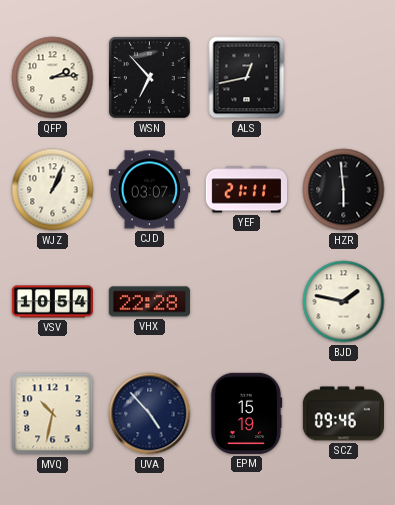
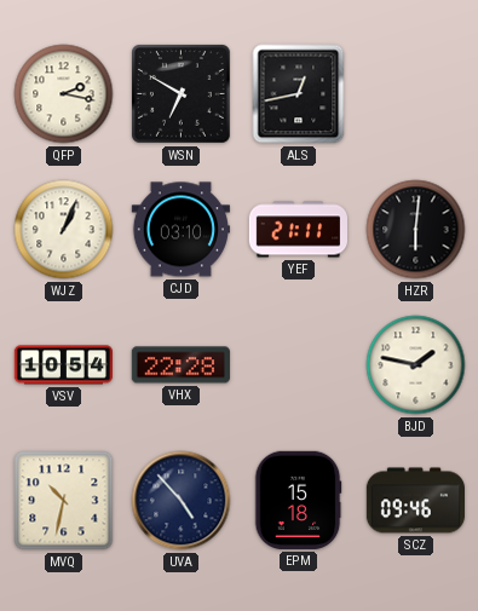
QFP: 2:14 -> 2:17
WSN: 6:53 -> 6:50
CJD: 03:07 -> 03:10
HZR: 5:59 -> 6:01
EPM: 15:19 -> 15:18
